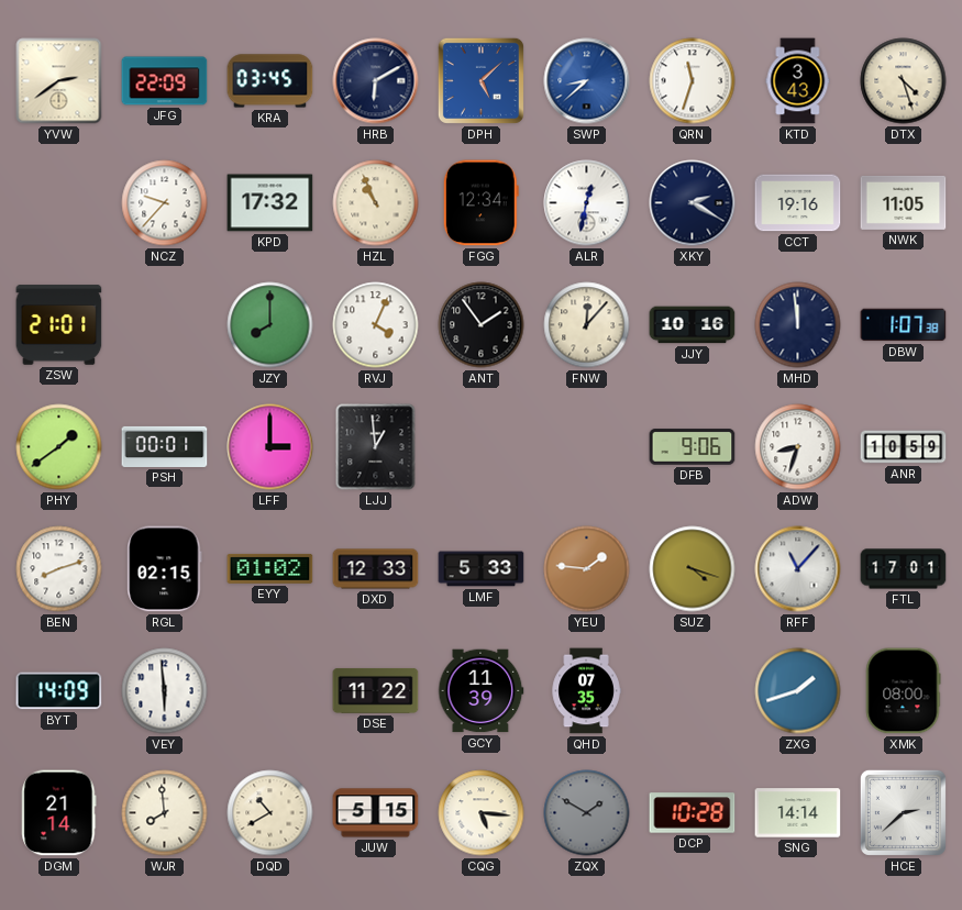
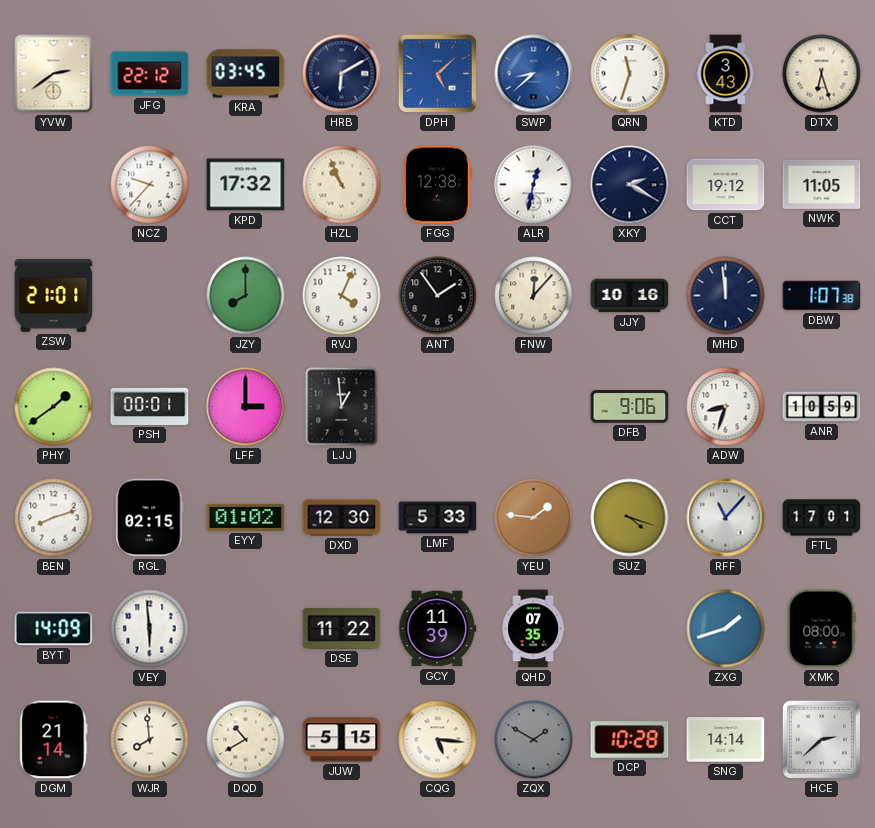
JFG: 22:09 -> 22:12
DTX: 4:27 -> 6:27
FGG: 12:34 -> 12:38
CCT: 19:16 -> 19:12
DXD: 12:33 -> 12:30
